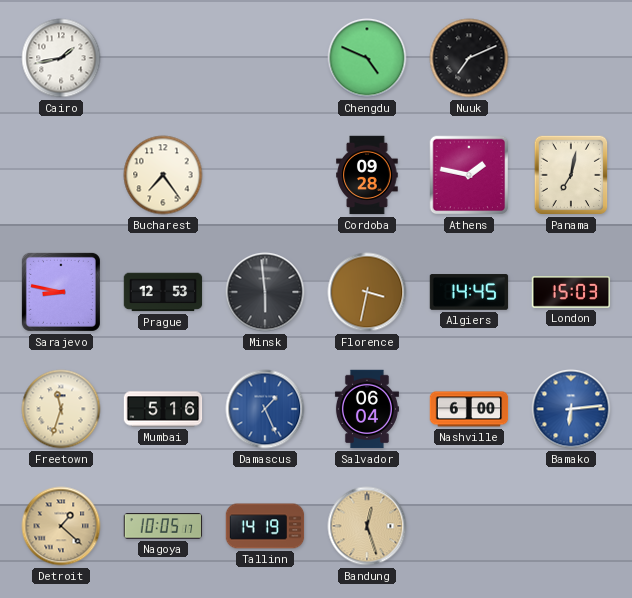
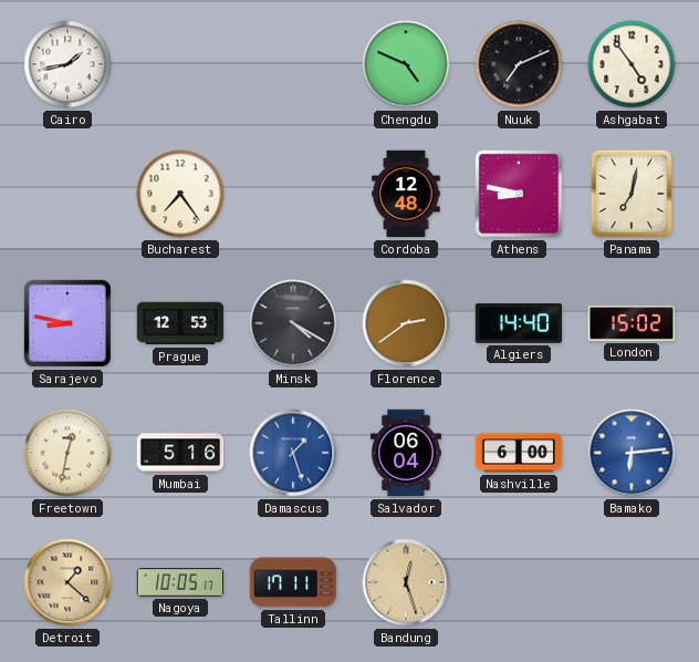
Ashgabat: none -> 4:54
Cordoba: 09:28 -> 12:48
Athens: 1:47 -> 8:47
Minsk: 5:59 -> 4:20
Florence: 3:32 -> 2:39
Algiers: 14:45 -> 14:40
London: 15:03 -> 15:02
Freetown: 11:33 -> 12:32
Damascus: 1:26 -> 1:27
Tallinn: 14:19 -> 17:11
